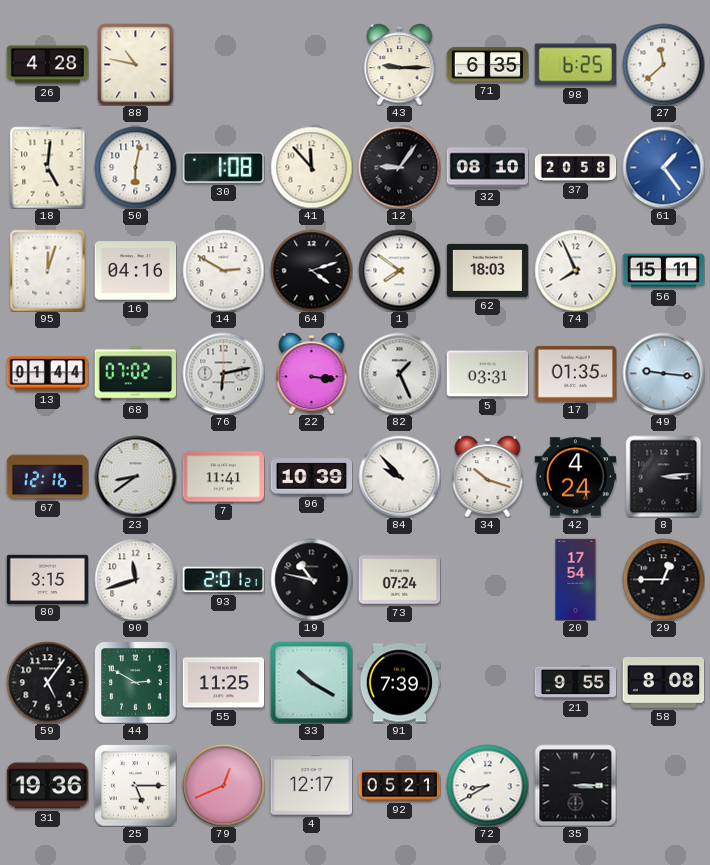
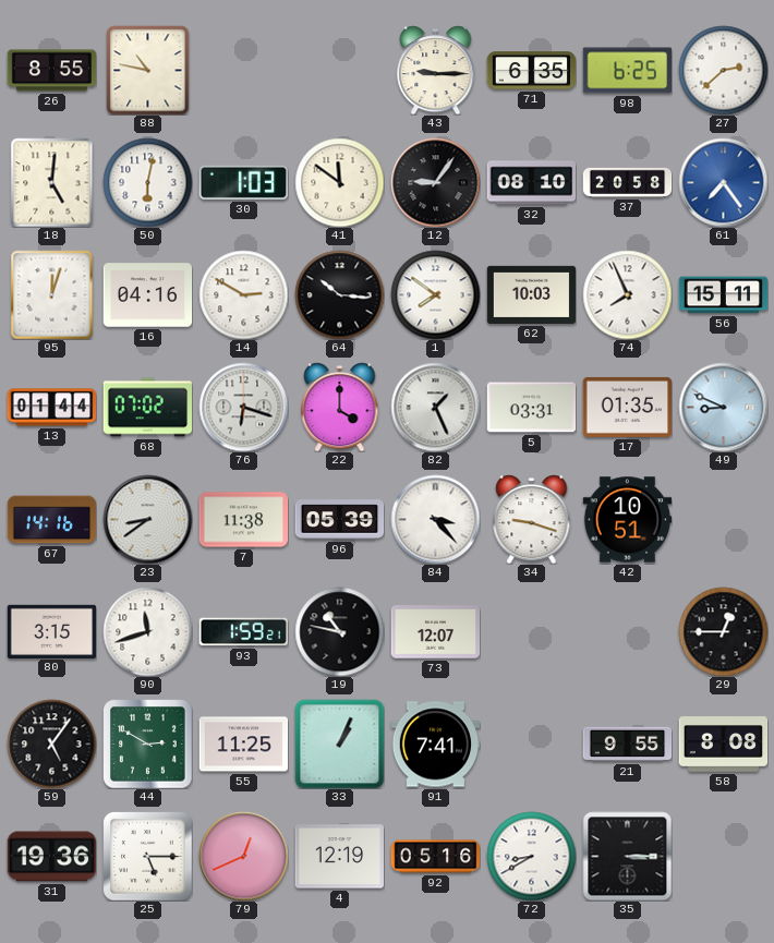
26: 4:28 -> 8:55
27: 11:38 -> 2:38
30: 1:08 -> 1:03
41: 11:53 -> 11:51
61: 1:24 -> 7:24
64: 4:12 -> 10:16
62: 18:03 -> 10:03
76: 6:13 -> 6:18
22: 3:16 -> 4:00
49: 9:16 -> 8:49
67: 12:16 -> 14:16
7: 11:41 -> 11:38
96: 10:39 -> 05:39
84: 9:53 -> 3:23
34: 10:18 -> 9:18
42: 4:24 -> 10:51
8: 3:14 -> none
93: 2:01 -> 1:59
73: 07:24 -> 12:07
20: 17:54 -> none
33: 10:20 -> 1:04
91: 7:39 -> 7:41
4: 12:17 -> 12:19
92: 05:21 -> 05:16
